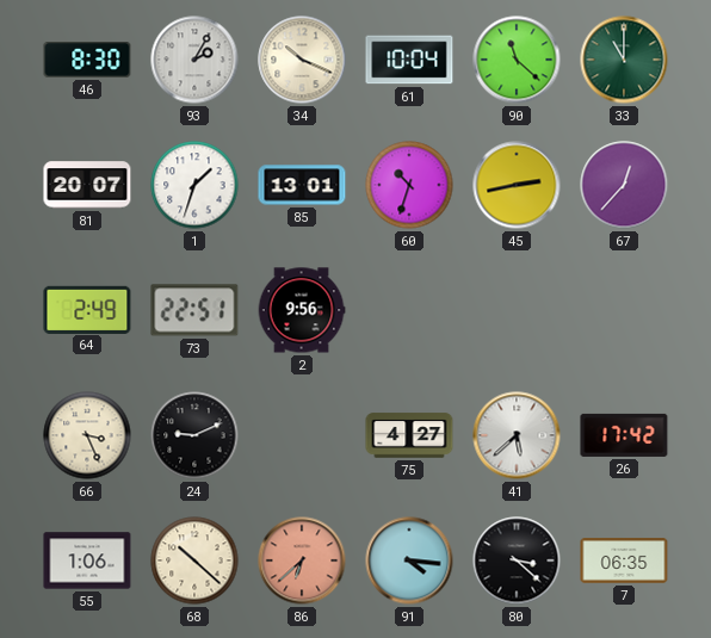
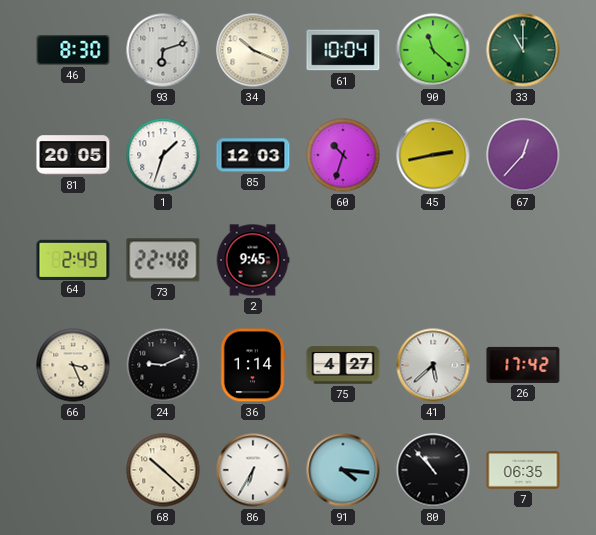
93: 2:05 -> 6:12
81: 20:07 -> 20:05
85: 13:01 -> 12:03
73: 22:51 -> 22:48
2: 9:56 -> 9:45
36: none -> 1:14
55: 1:06 -> none
86: 6:38 -> 6:35
86 dial: salmon -> white
80: 3:22 -> 10:53
